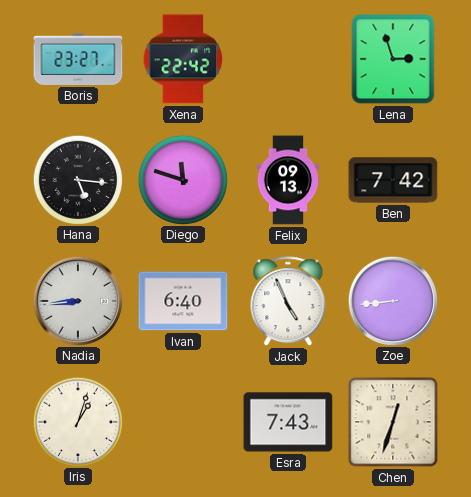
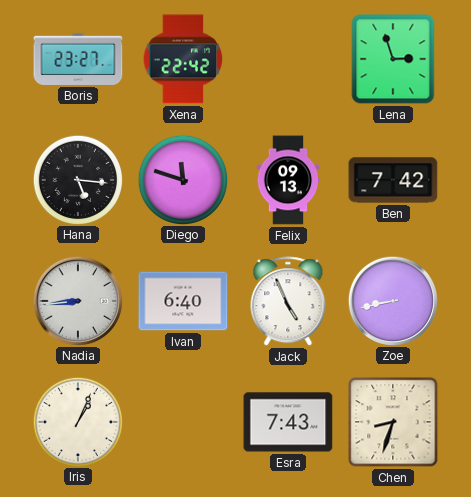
Zoe: 8:44 -> 8:43
Iris: 1:03 -> 1:04
Chen: 12:33 -> 8:33
